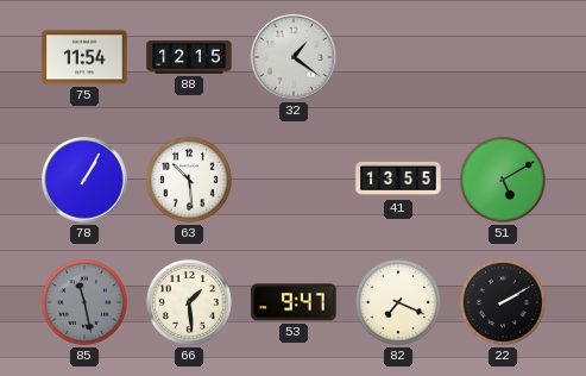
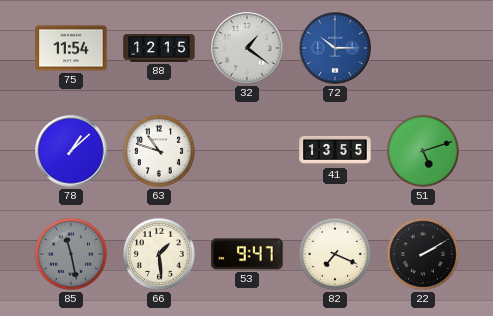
72: none -> 10:15
78: 1:05 -> 1:08
63: 10:29 -> 10:48
51: 5:10 -> 5:12
